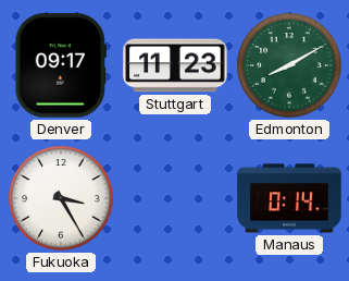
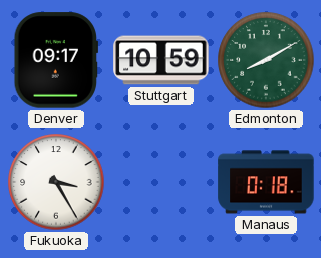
Stuttgart: 11:23 -> 10:59
Manaus: 0:14 -> 0:18
